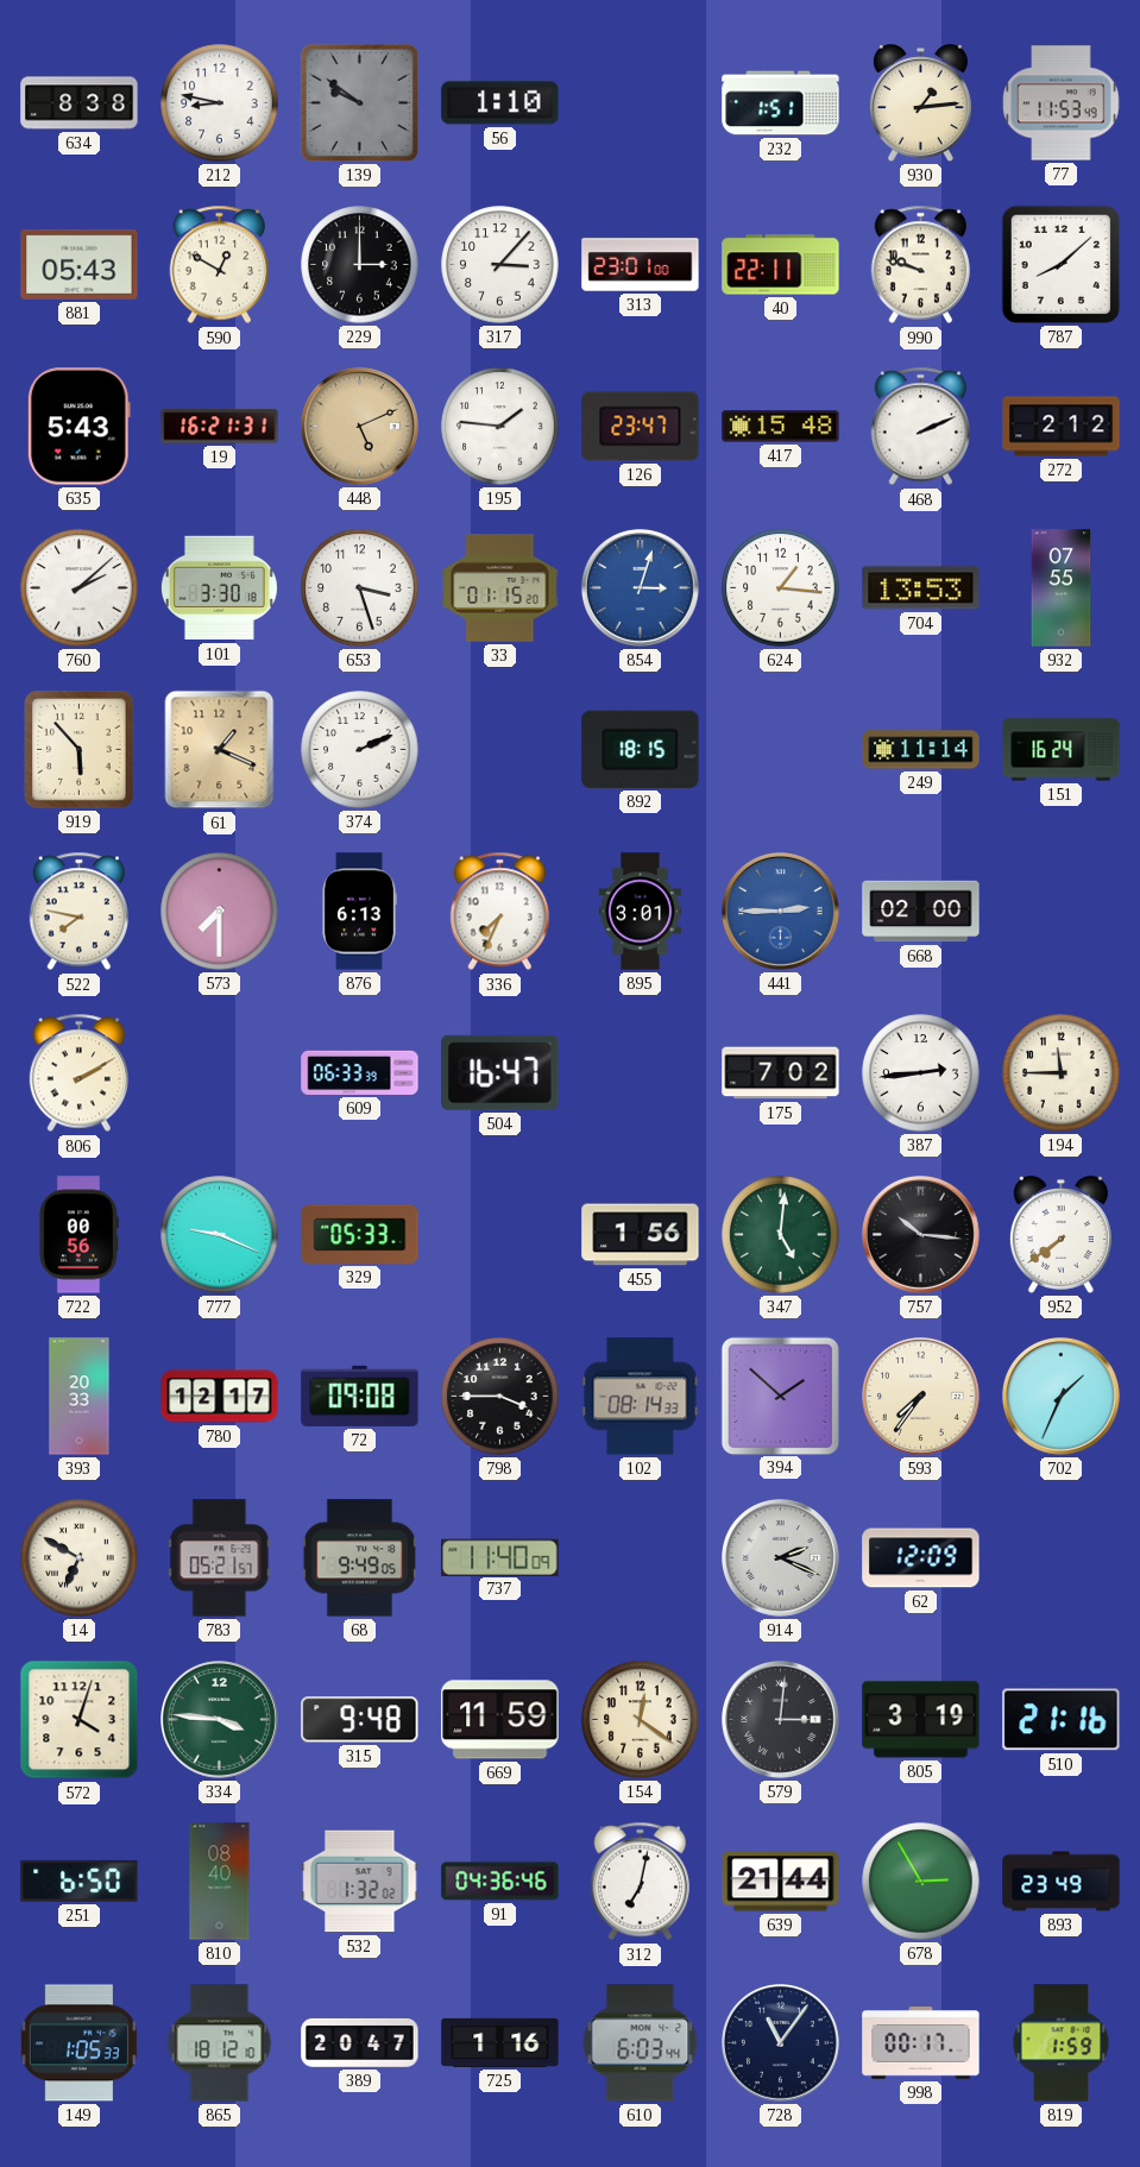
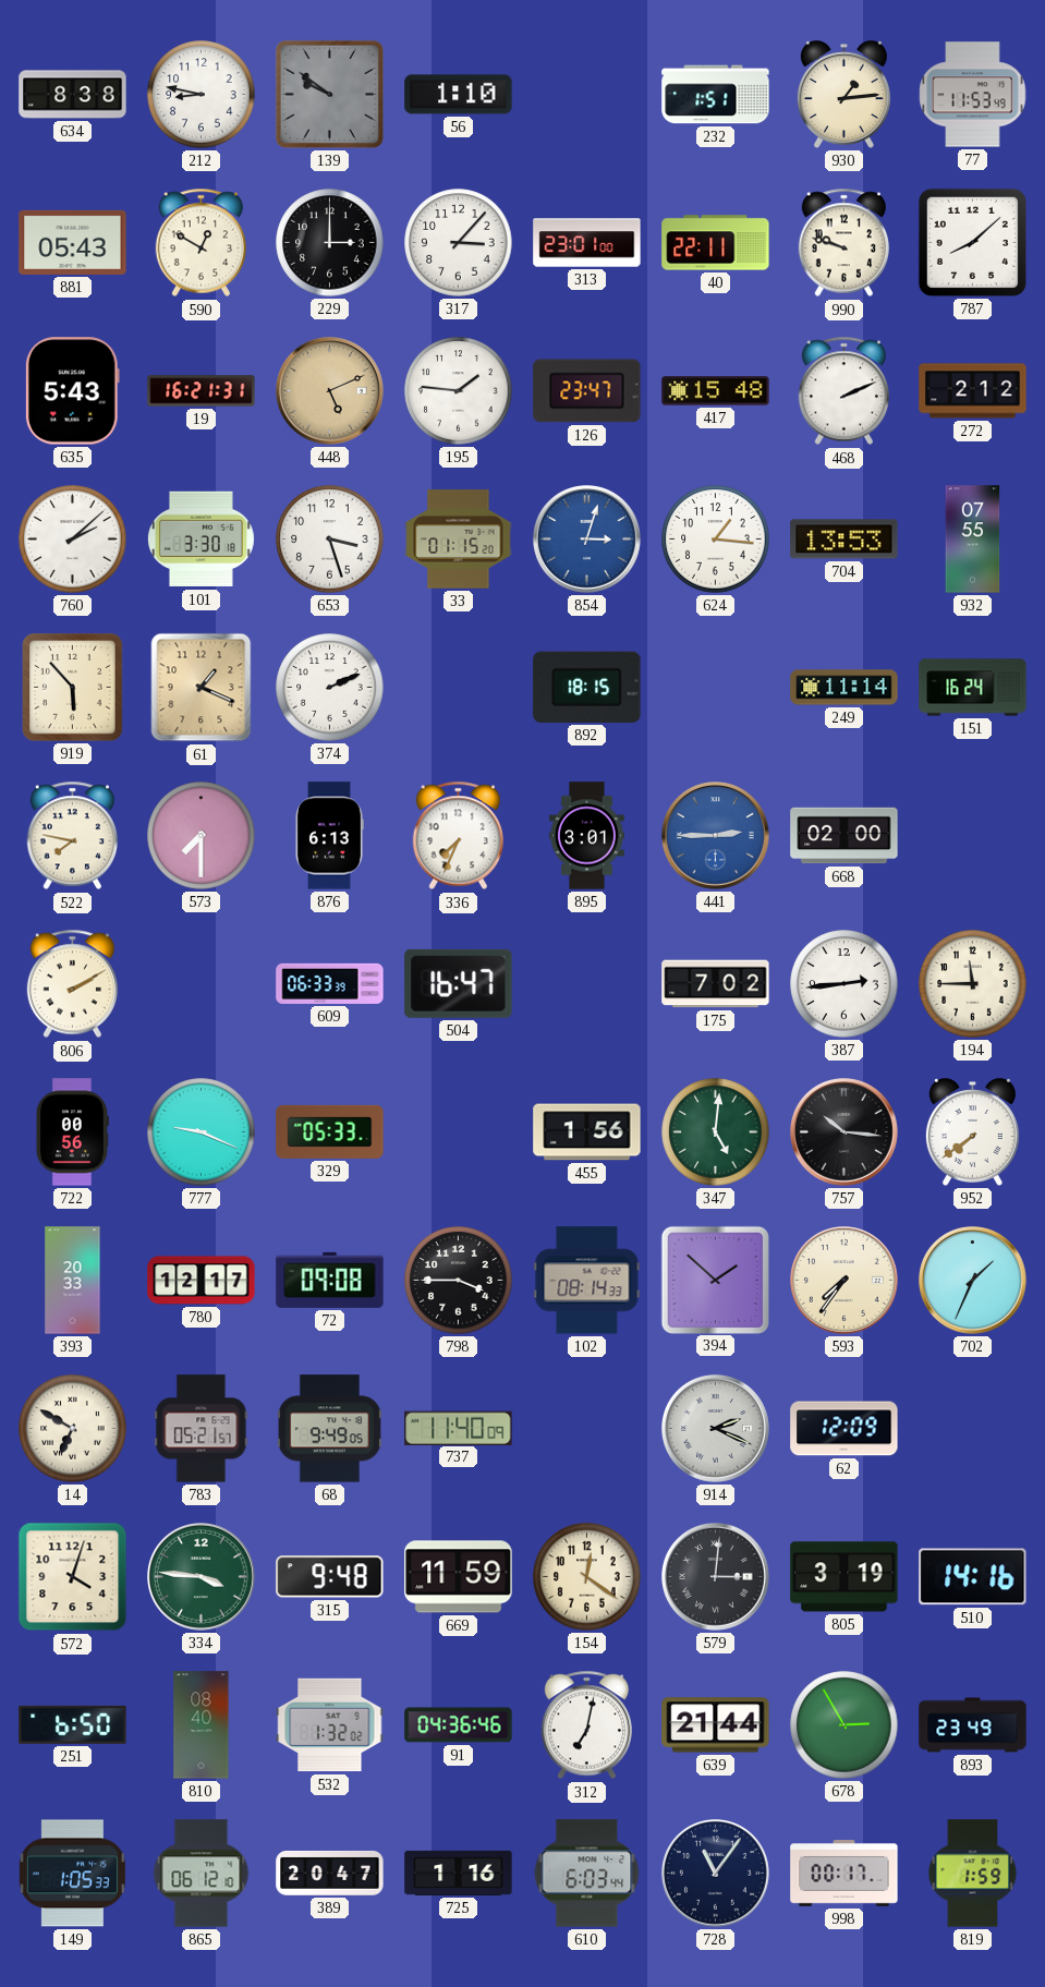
510: 21:16 -> 14:16
865: 18:12 -> 06:12
